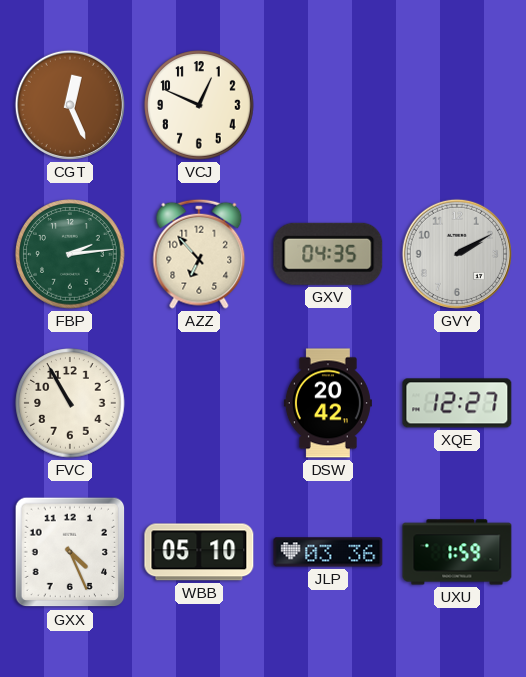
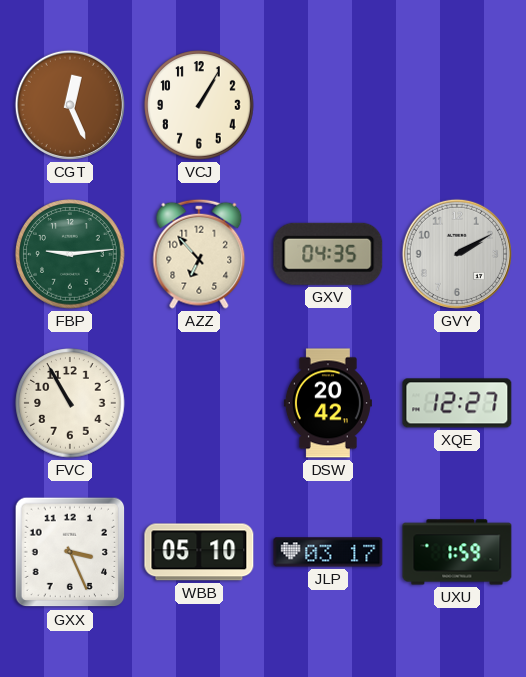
VCJ: 12:49 -> 1:05
FBP: 2:14 -> 9:14
GXX: 4:26 -> 3:26
JLP: 03:36 -> 03:17
